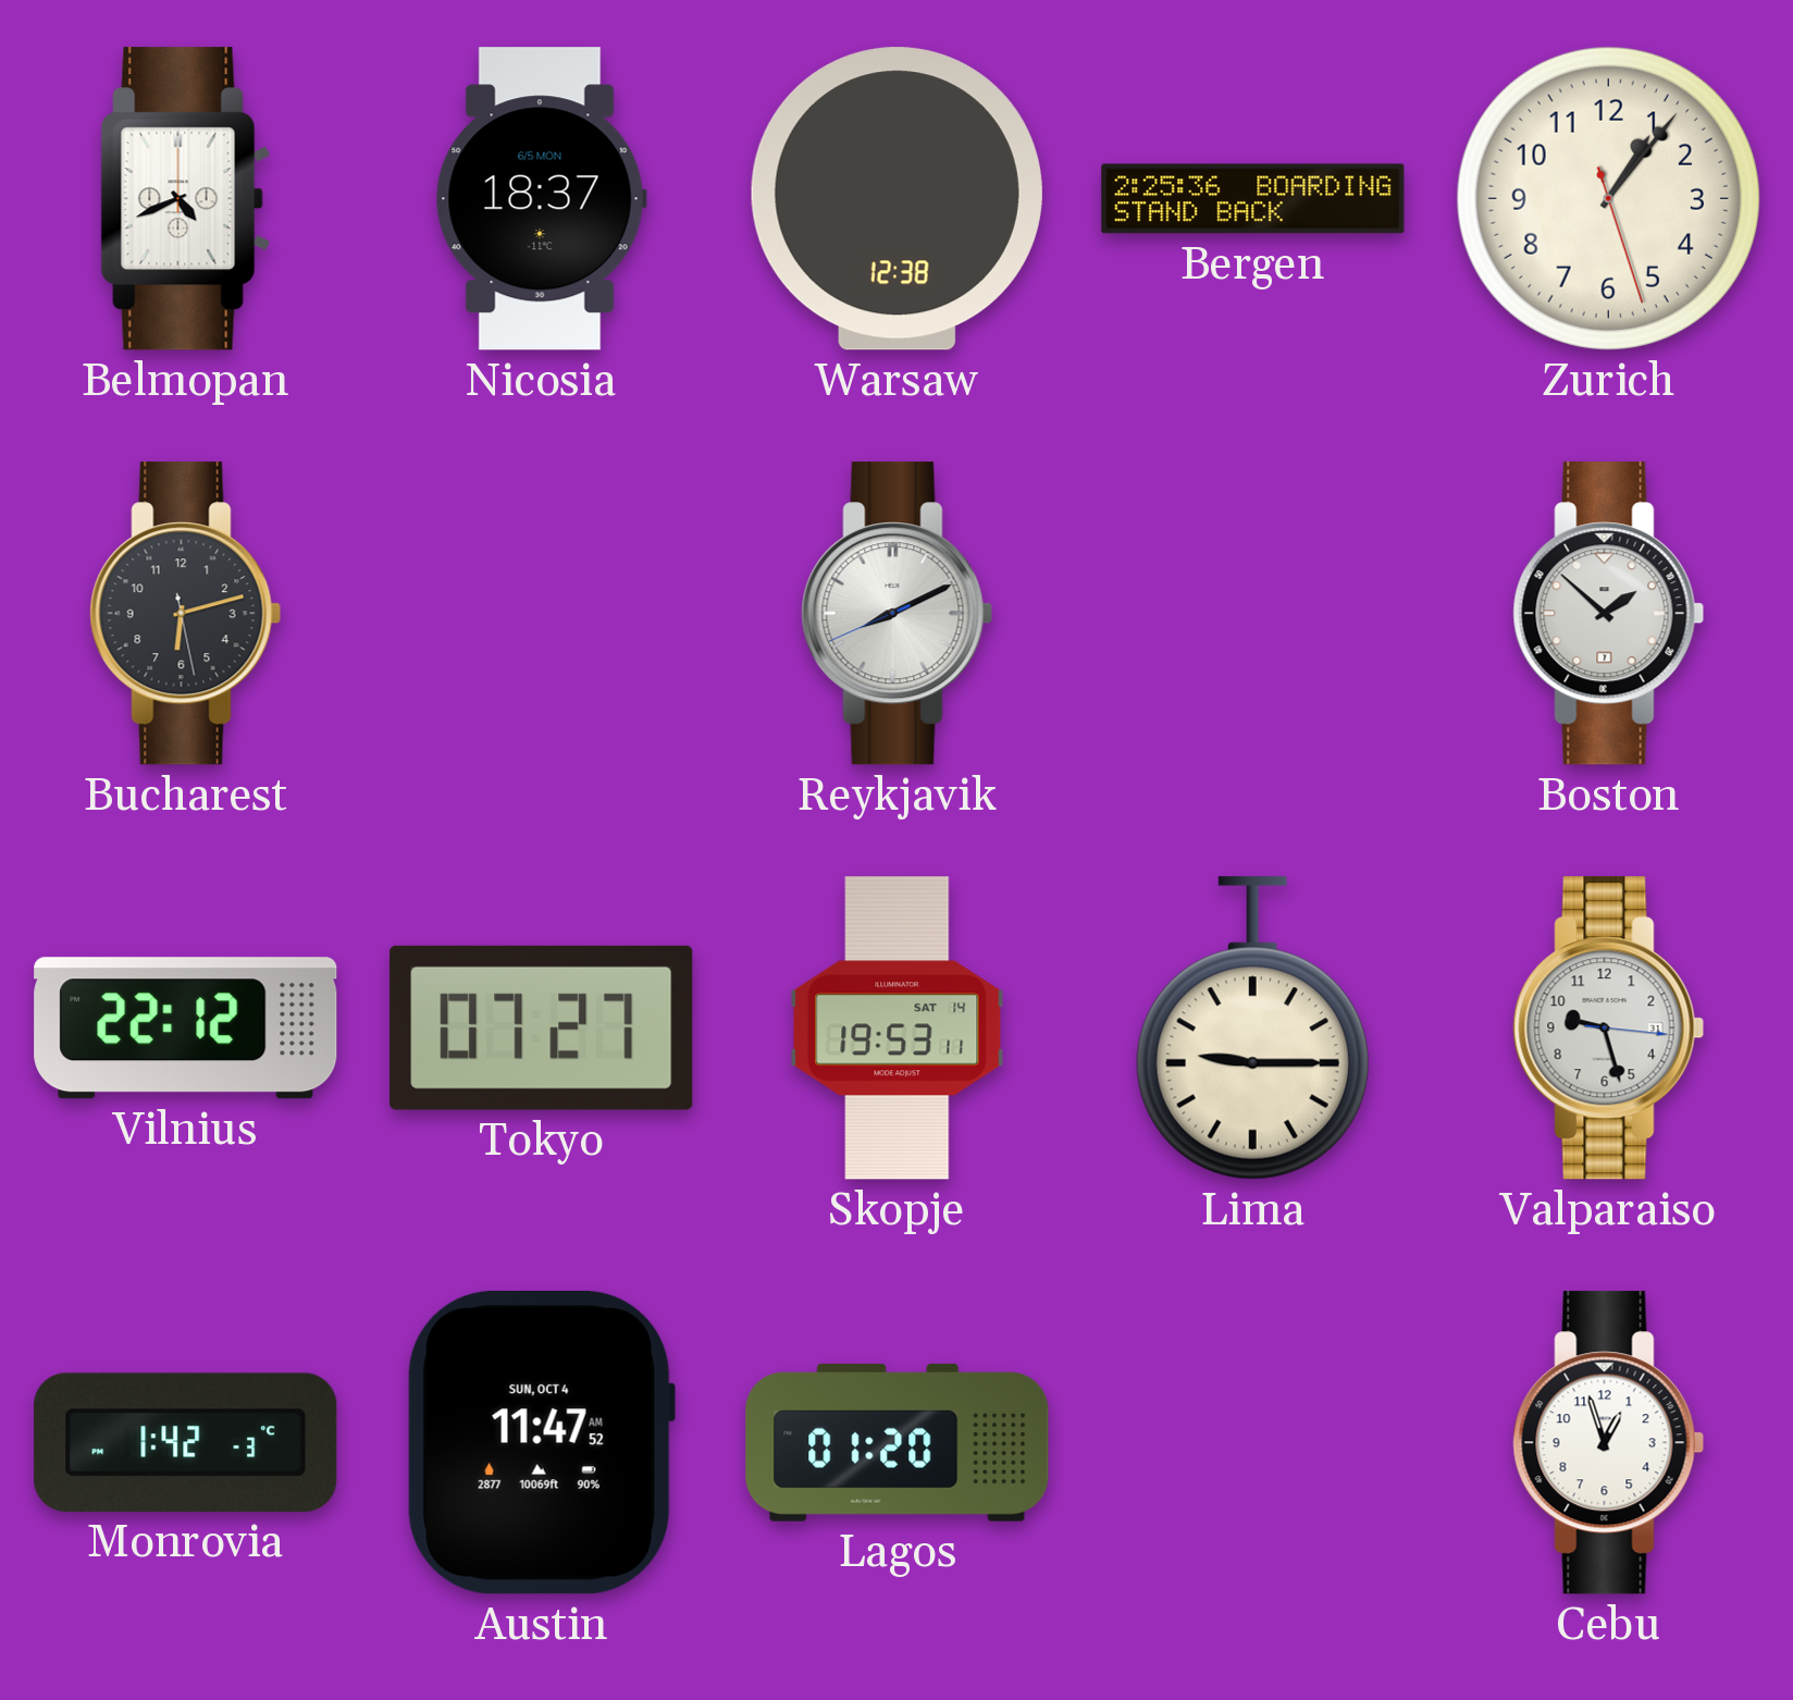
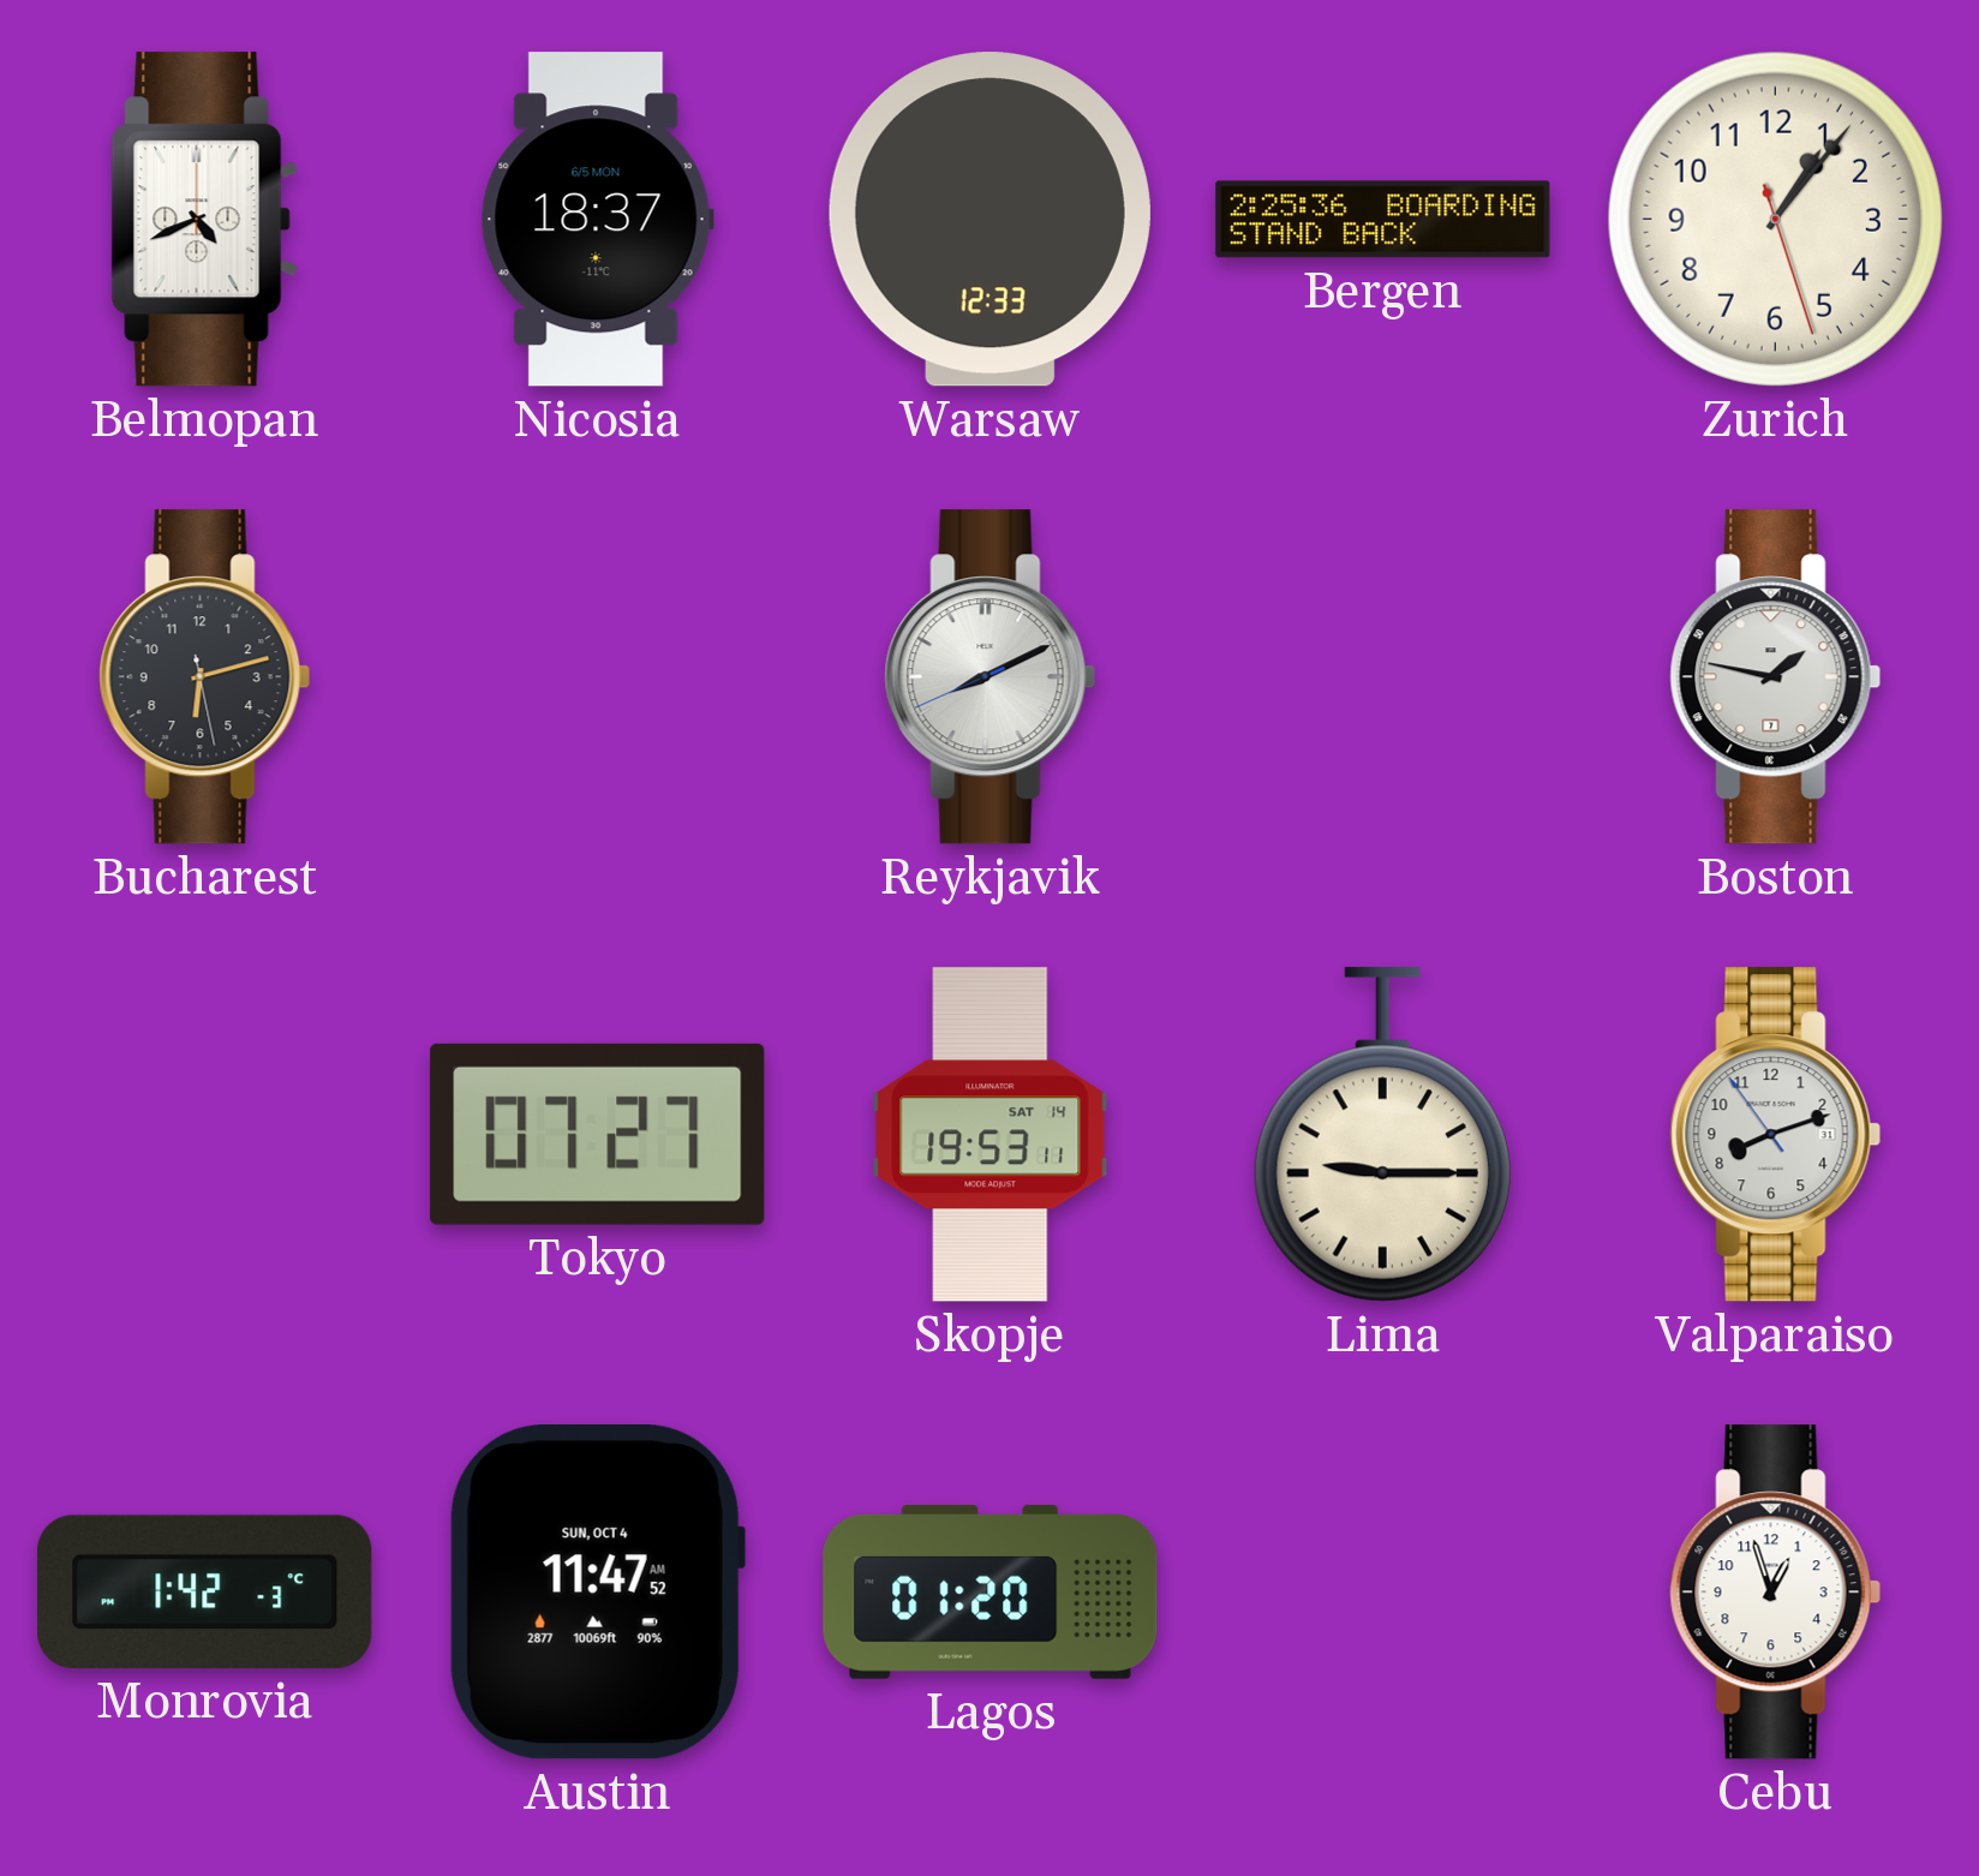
Warsaw: 12:38 -> 12:33
Boston: 1:52 -> 1:47
Vilnius: 22:12 -> none
Valparaiso: 9:27 -> 8:11
